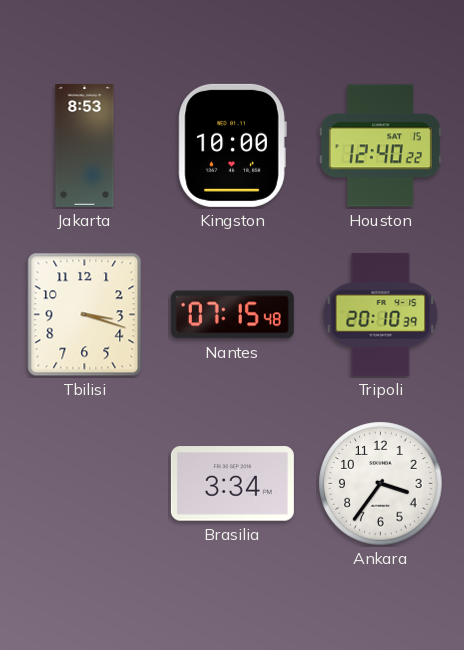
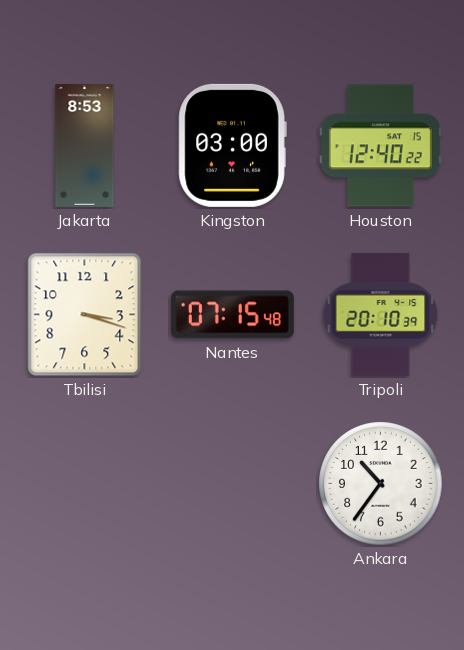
Kingston: 10:00 -> 03:00
Brasilia: 3:34 -> none
Ankara: 3:36 -> 10:36
